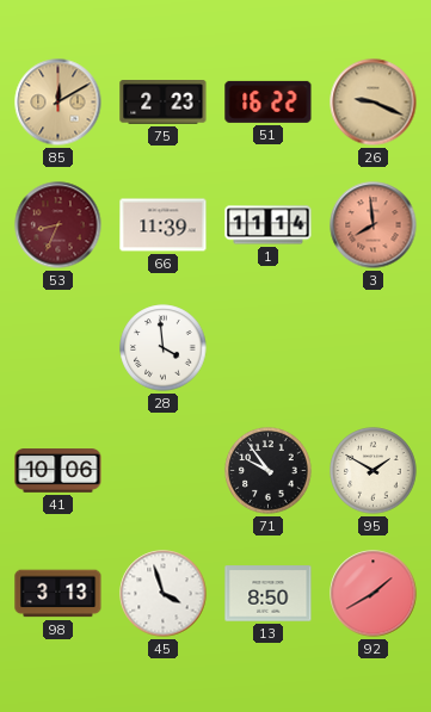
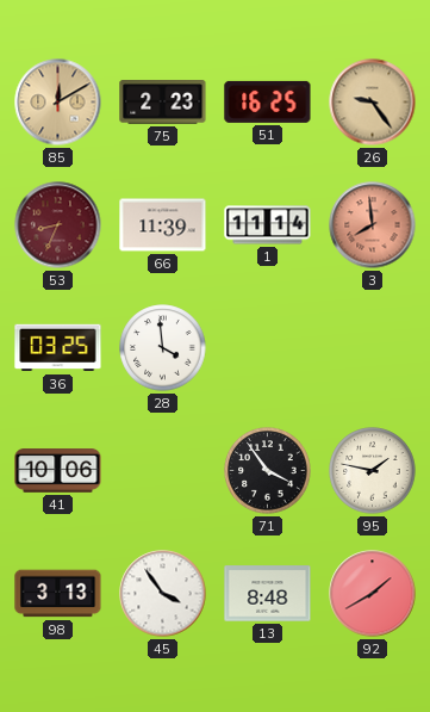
51: 16:22 -> 16:25
26: 9:19 -> 9:24
36: none -> 03:25
71: 9:54 -> 3:54
95: 1:50 -> 1:47
45: 3:57 -> 3:54
13: 8:50 -> 8:48
